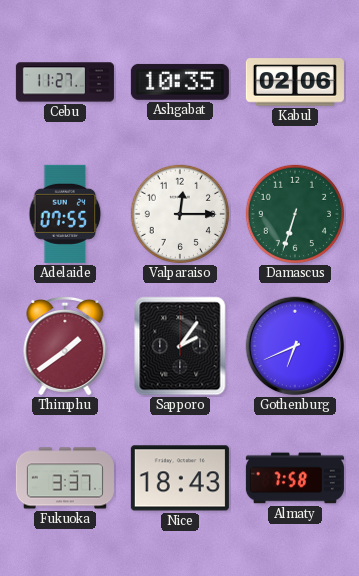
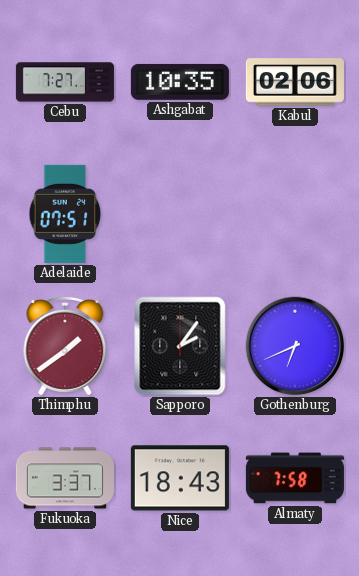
Cebu: 11:27 -> 7:27
Adelaide: 07:55 -> 07:51
Valparaiso: 12:15 -> none
Damascus: 6:33 -> none
